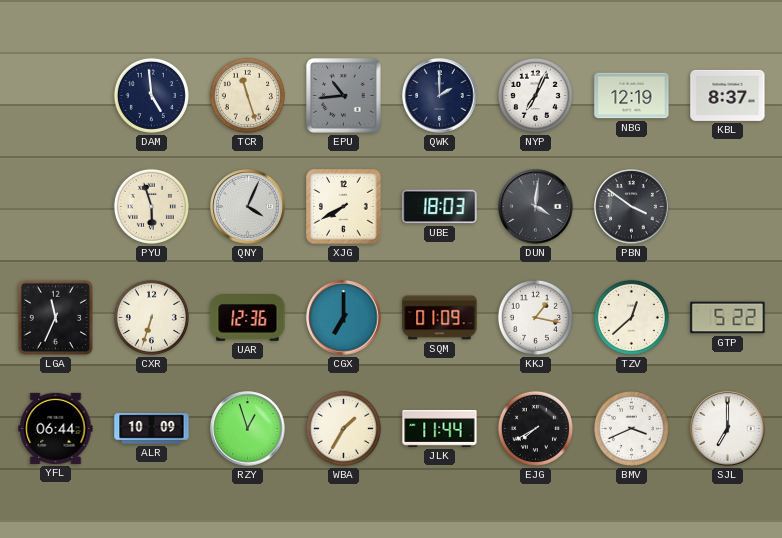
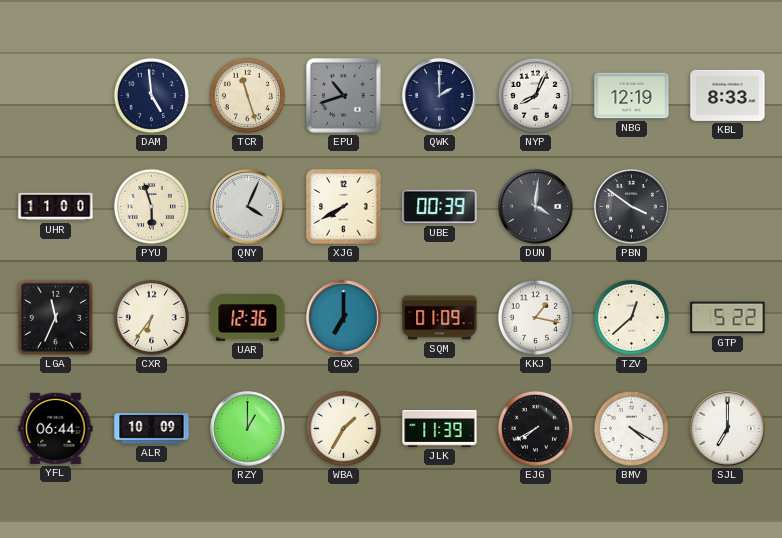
EPU: 10:44 -> 10:42
NYP: 7:04 -> 8:04
KBL: 8:37 -> 8:33
UHR: none -> 11:00
UBE: 18:03 -> 00:39
CXR: 6:33 -> 6:36
RZY: 12:57 -> 1:00
JLK: 11:44 -> 11:39
BMV: 3:41 -> 4:20
